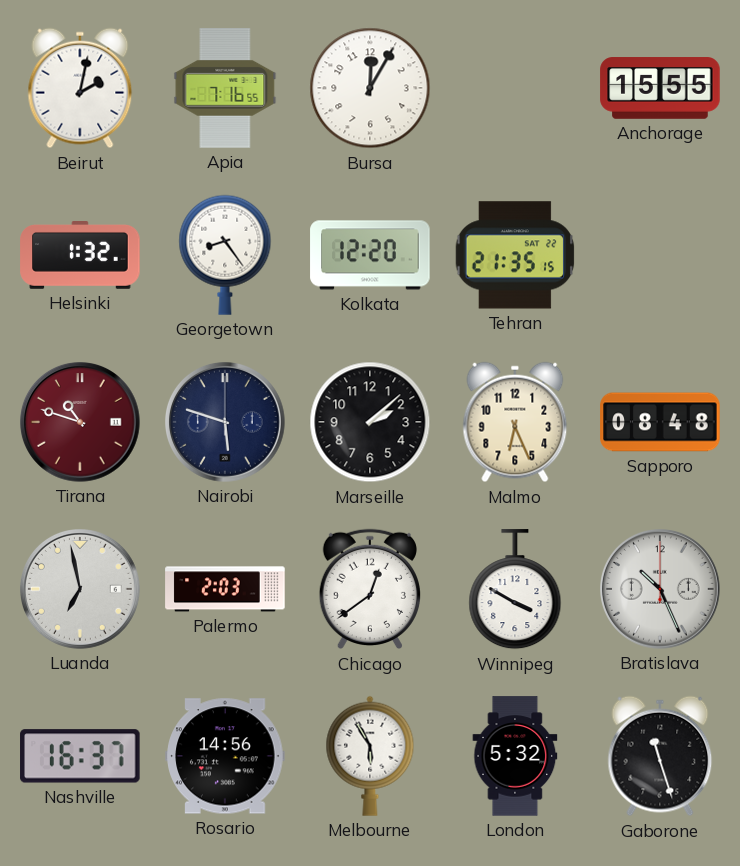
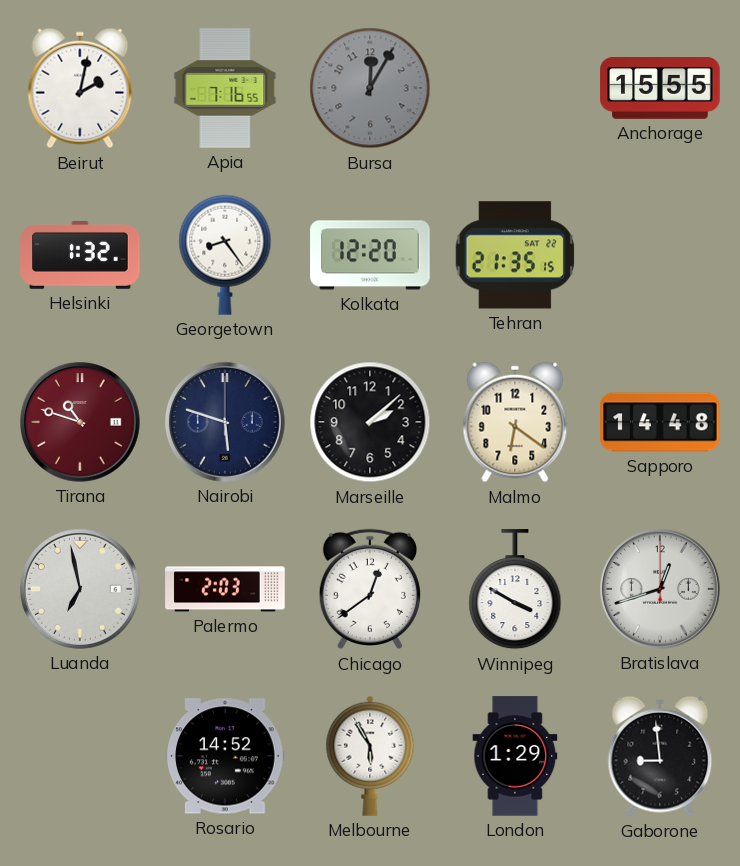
Bursa dial: white -> grey
Malmo: 6:26 -> 6:21
Sapporo: 08:48 -> 14:48
Bratislava: 10:26 -> 12:42
Nashville: 16:37 -> none
Rosario: 14:56 -> 14:52
London: 5:32 -> 1:29
Gaborone: 11:27 -> 8:59
